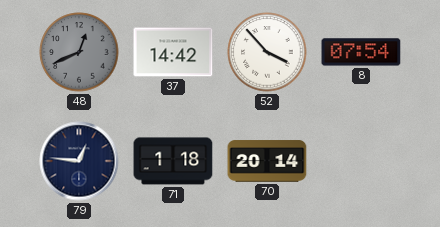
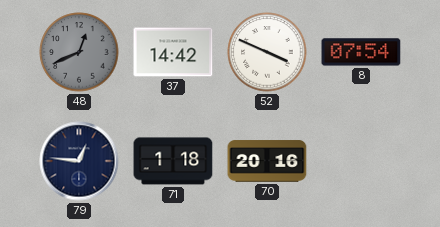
52: 3:53 -> 3:49
70: 20:14 -> 20:16
